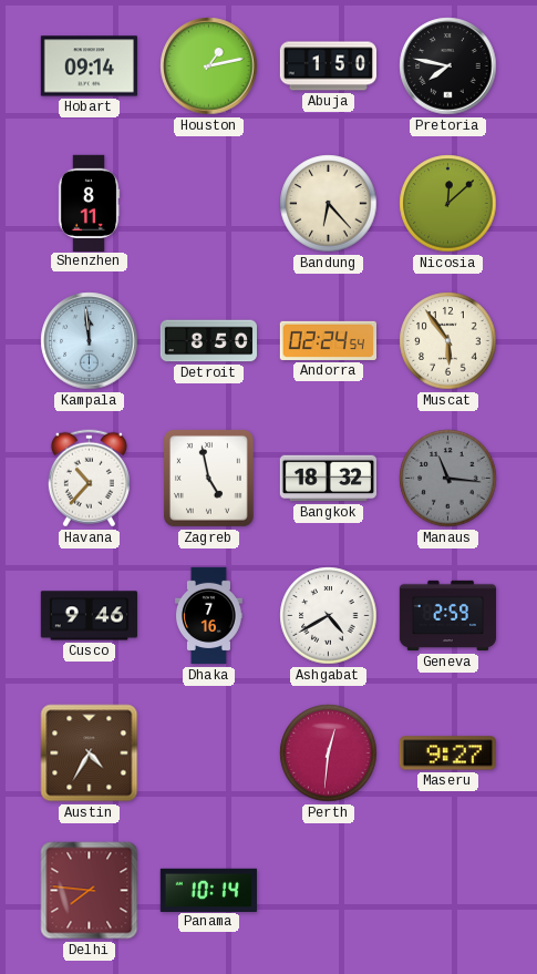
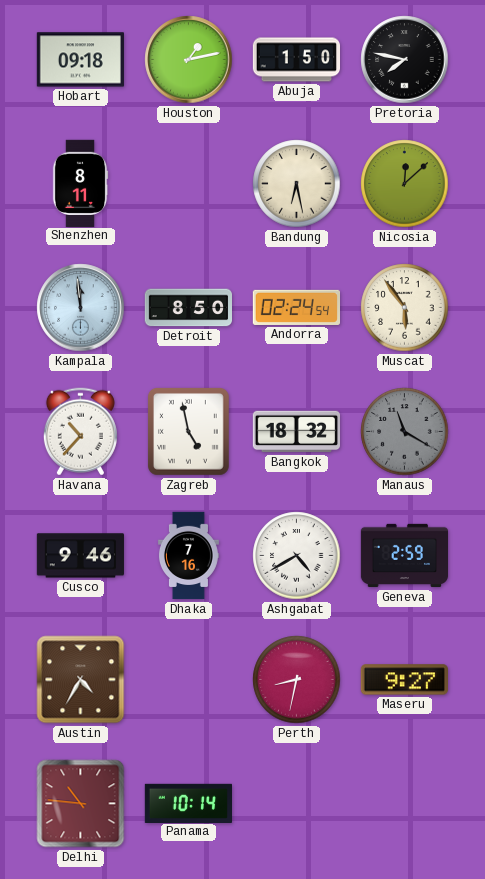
Hobart: 09:14 -> 09:18
Bandung: 6:23 -> 6:28
Manaus: 11:16 -> 11:20
Perth: 12:31 -> 8:32
Delhi: 7:46 -> 10:46
